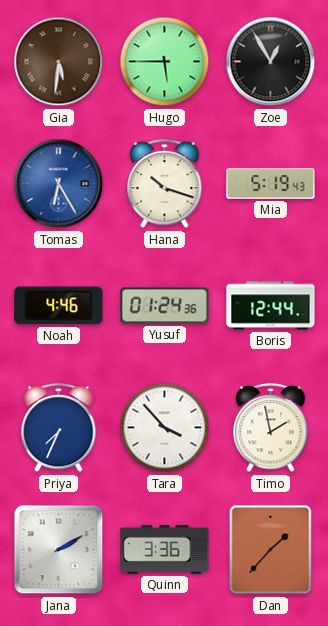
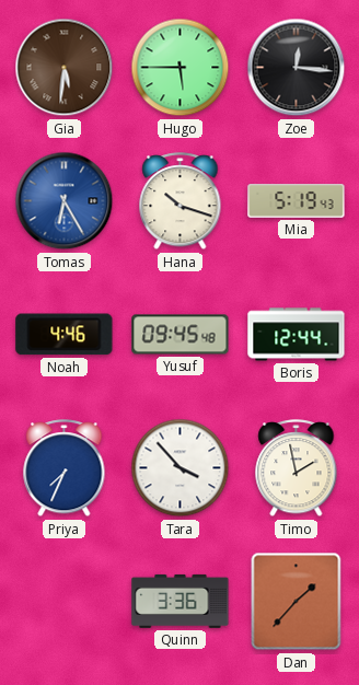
Zoe: 12:55 -> 12:16
Yusuf: 01:24 -> 09:45
Jana: 2:10 -> none
